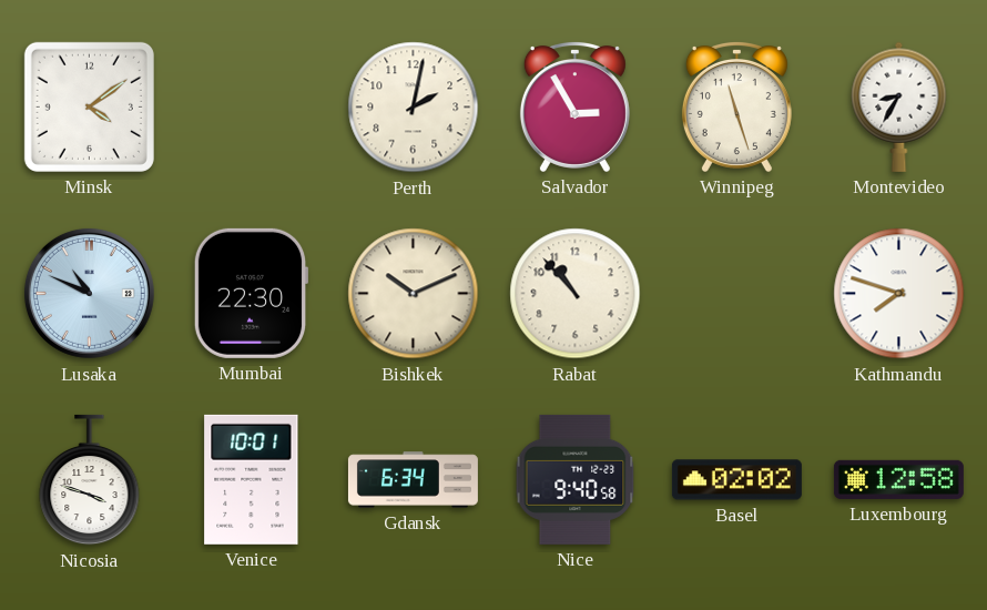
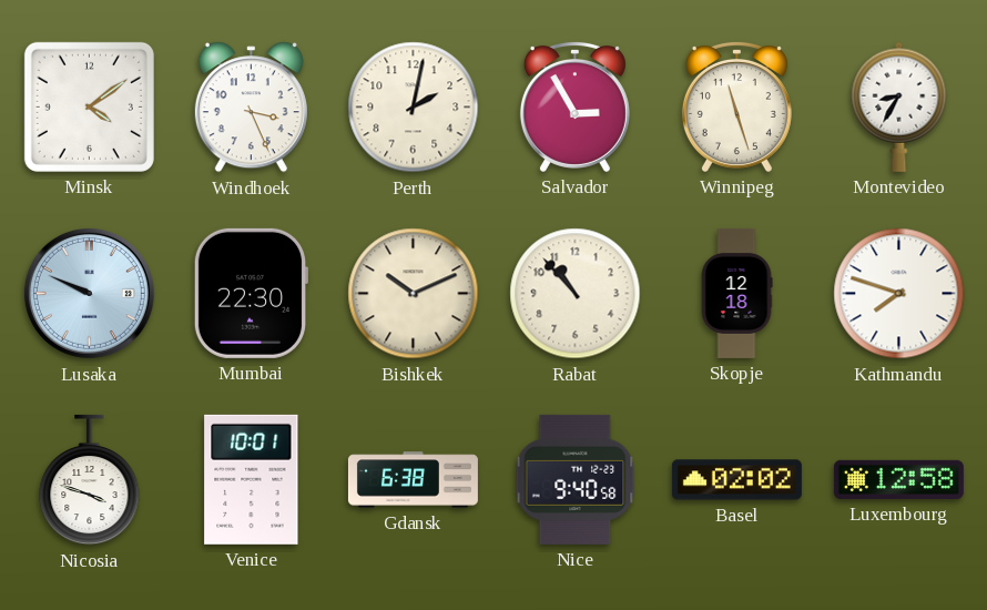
Windhoek: none -> 3:26
Lusaka: 10:49 -> 9:49
Skopje: none -> 12:18
Gdansk: 6:34 -> 6:38
